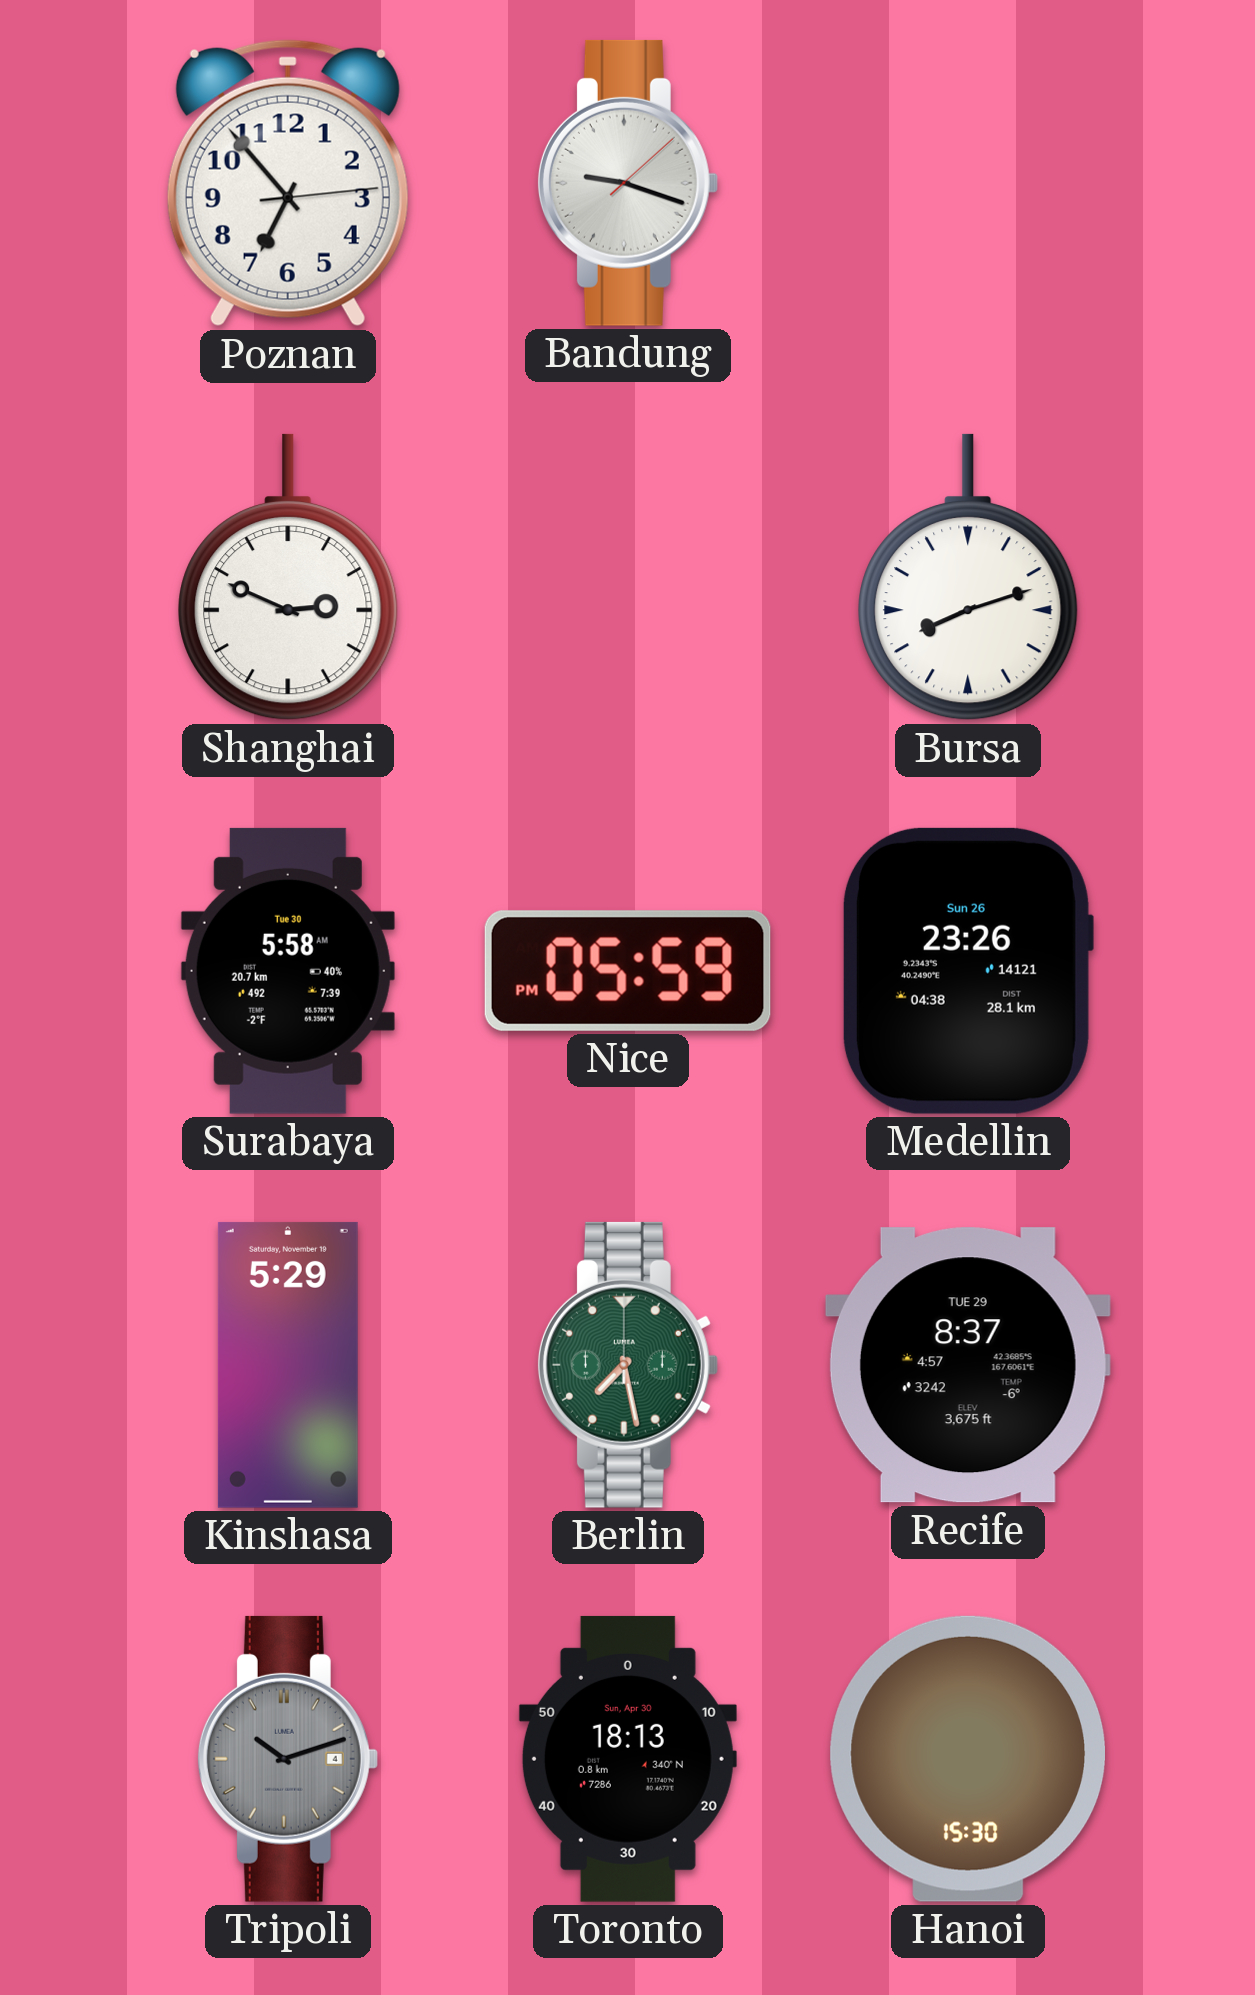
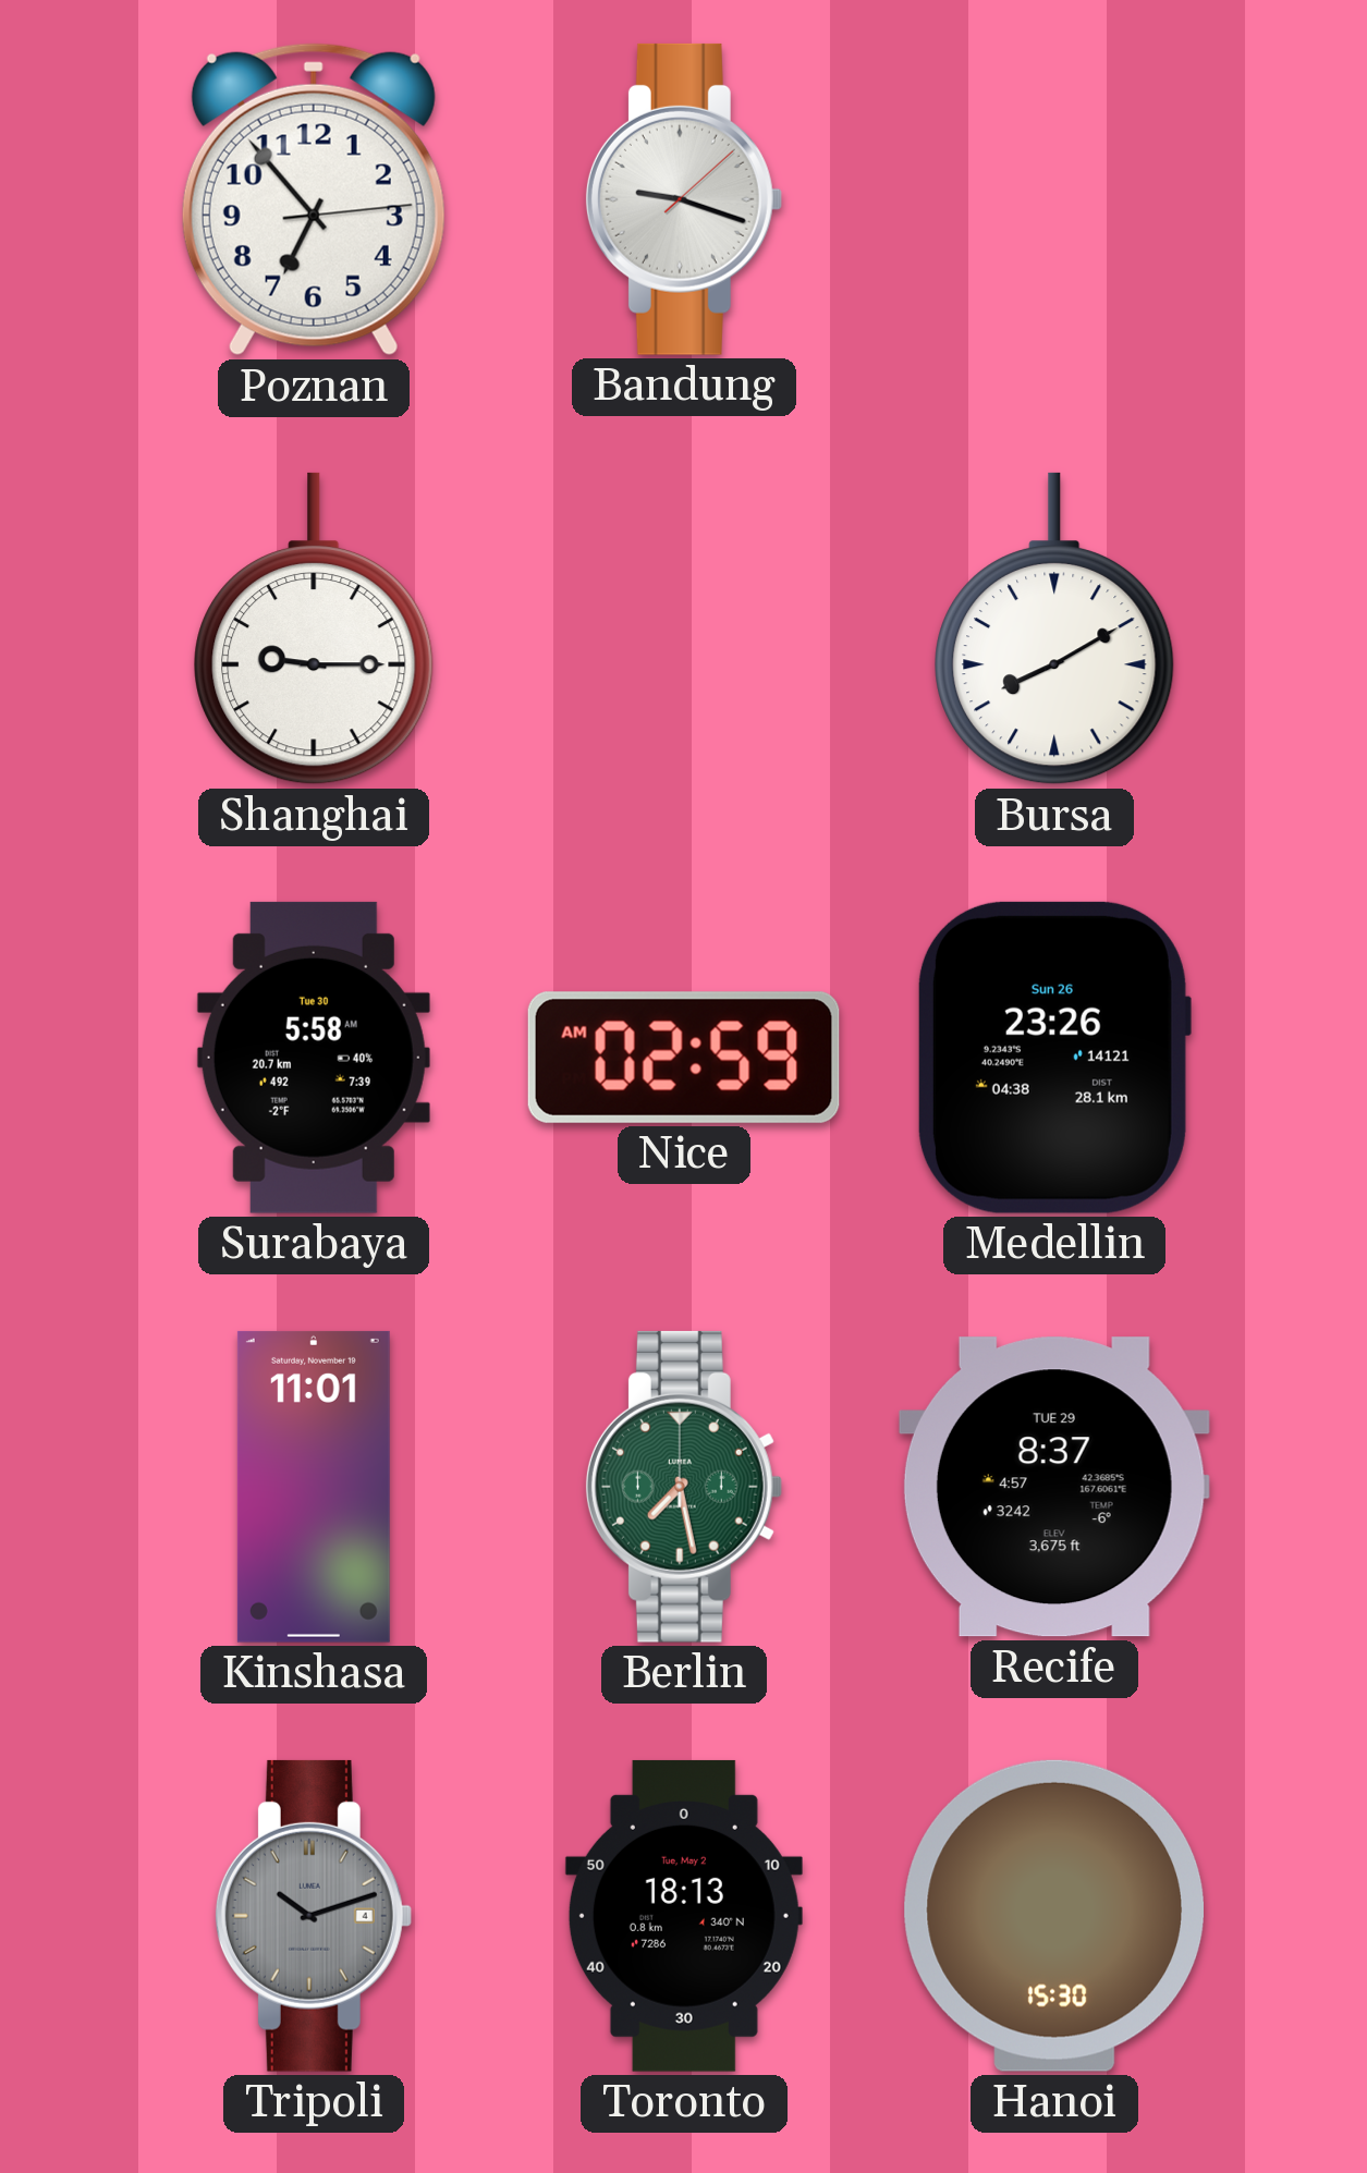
Shanghai: 2:49 -> 9:15
Bursa: 8:12 -> 8:10
Nice: 05:59 -> 02:59
Kinshasa: 5:29 -> 11:01
Toronto date: Sun, Apr 30 -> Tue, May 2
